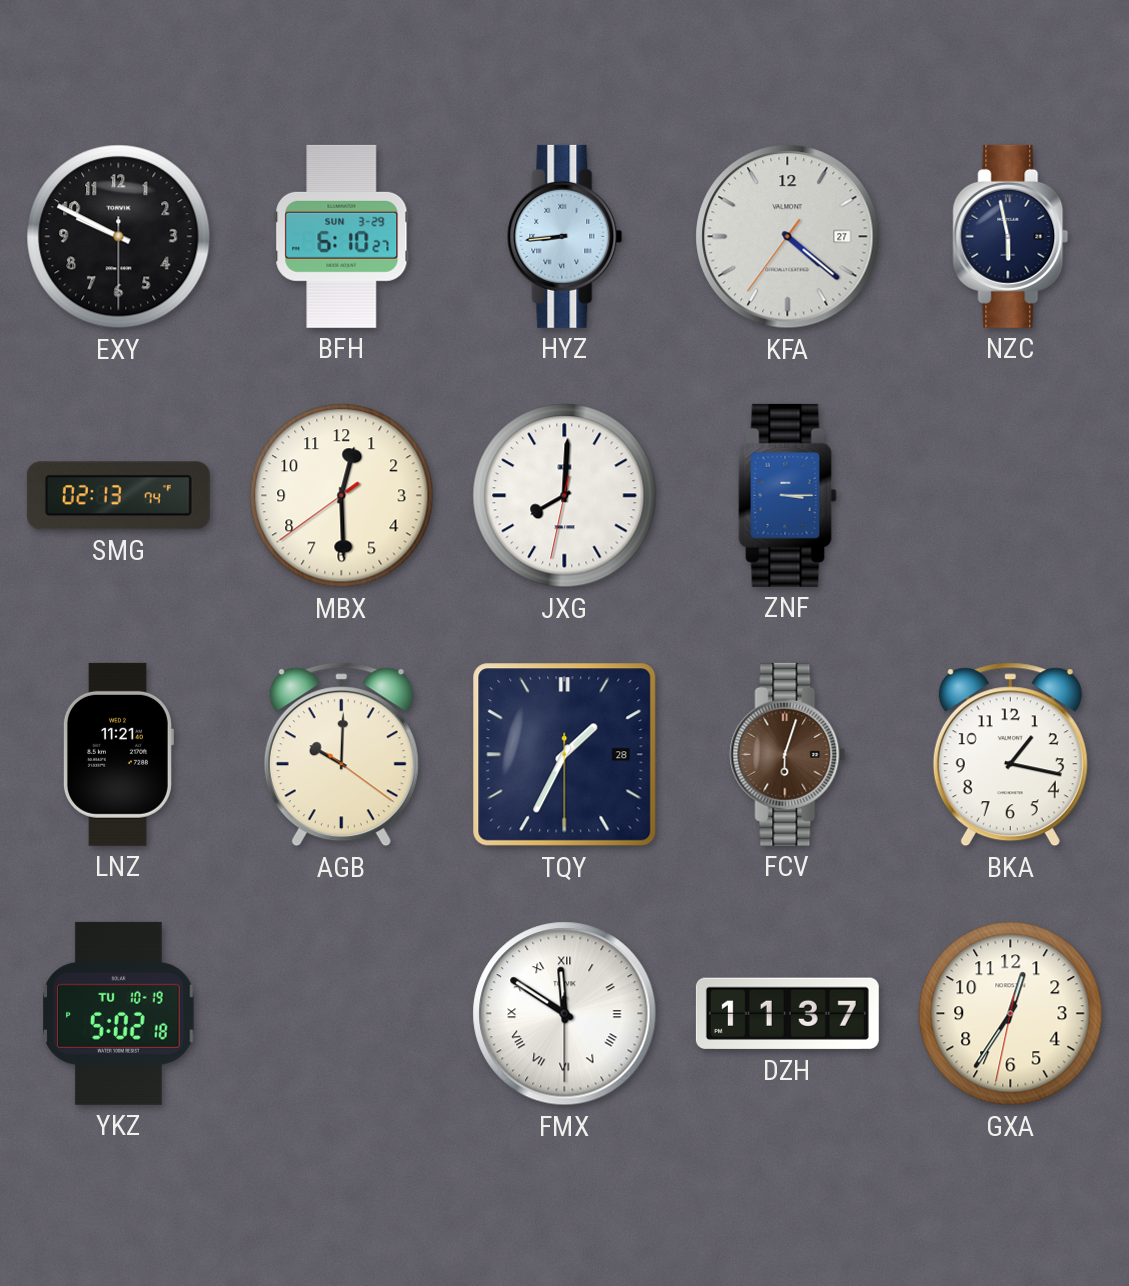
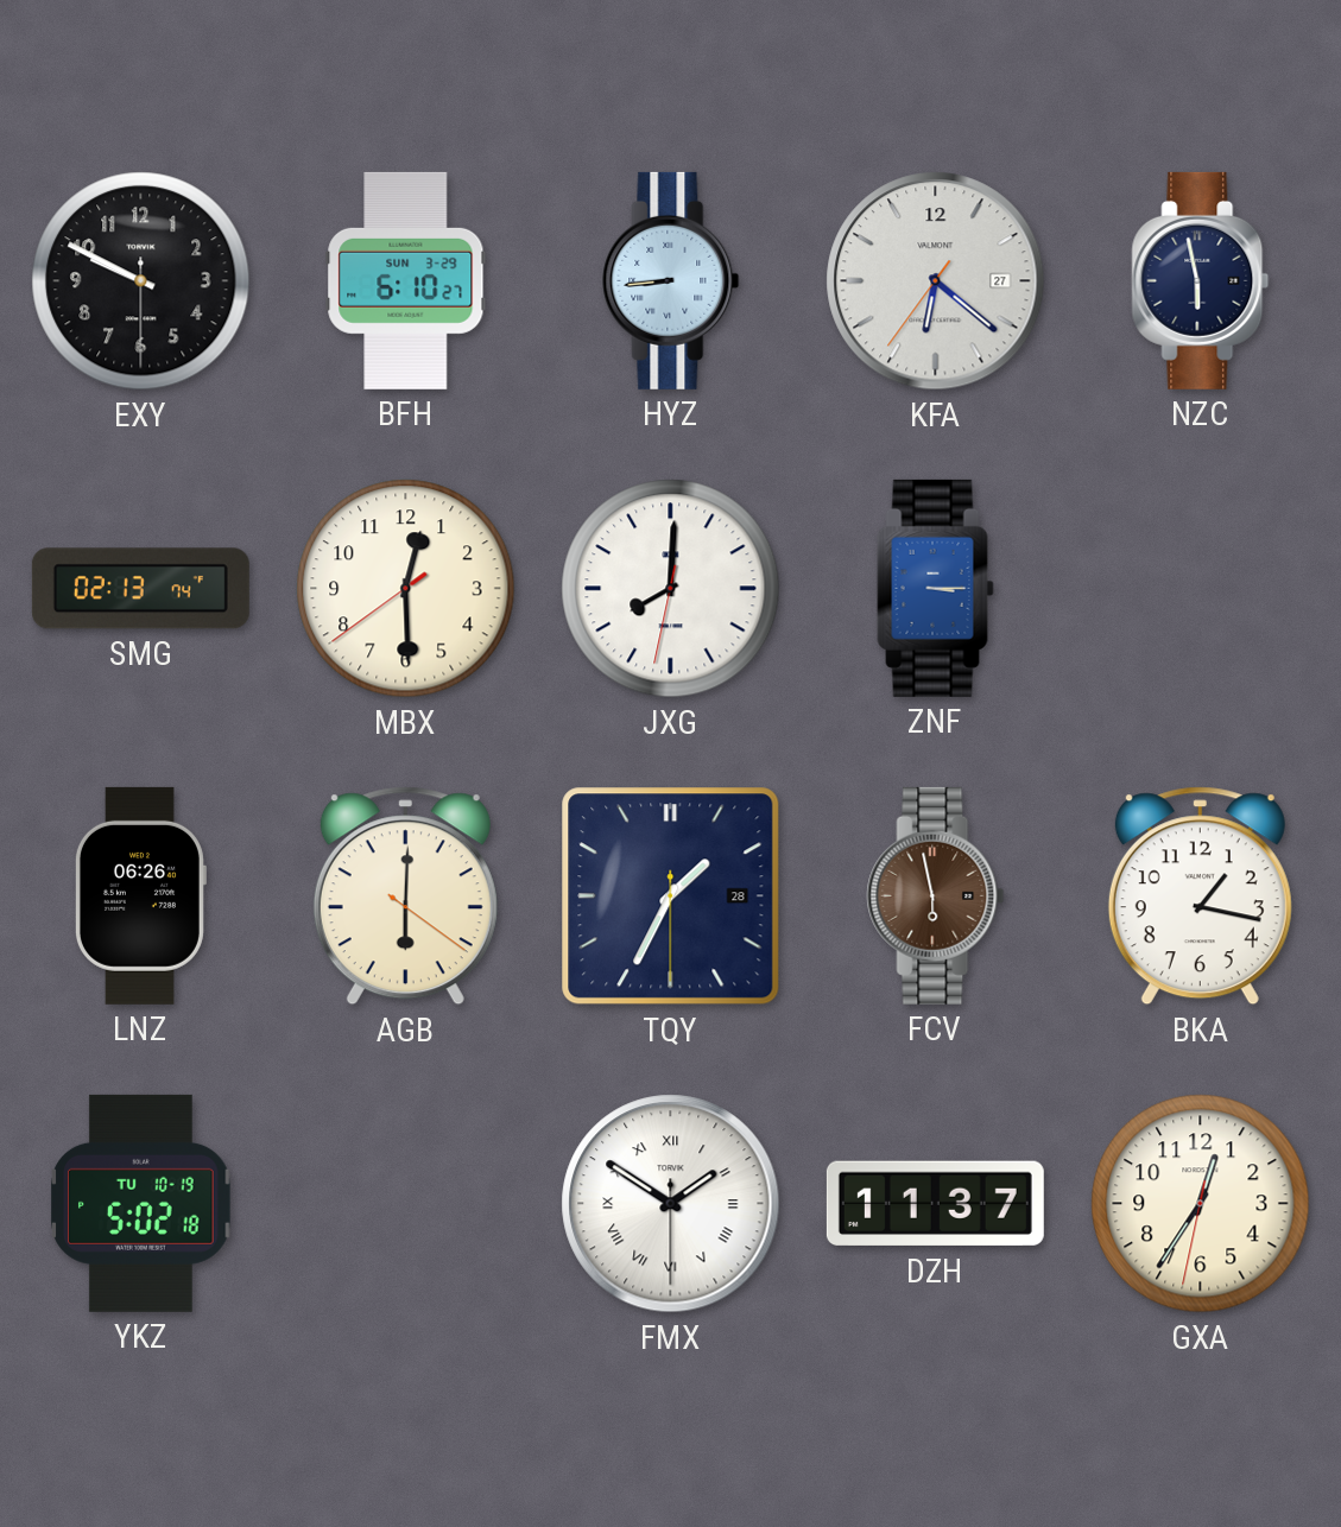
KFA: 4:21 -> 6:21
LNZ: 11:21 -> 06:26
AGB: 10:00 -> 6:00
FCV: 6:03 -> 5:58
FMX: 11:50 -> 1:50
